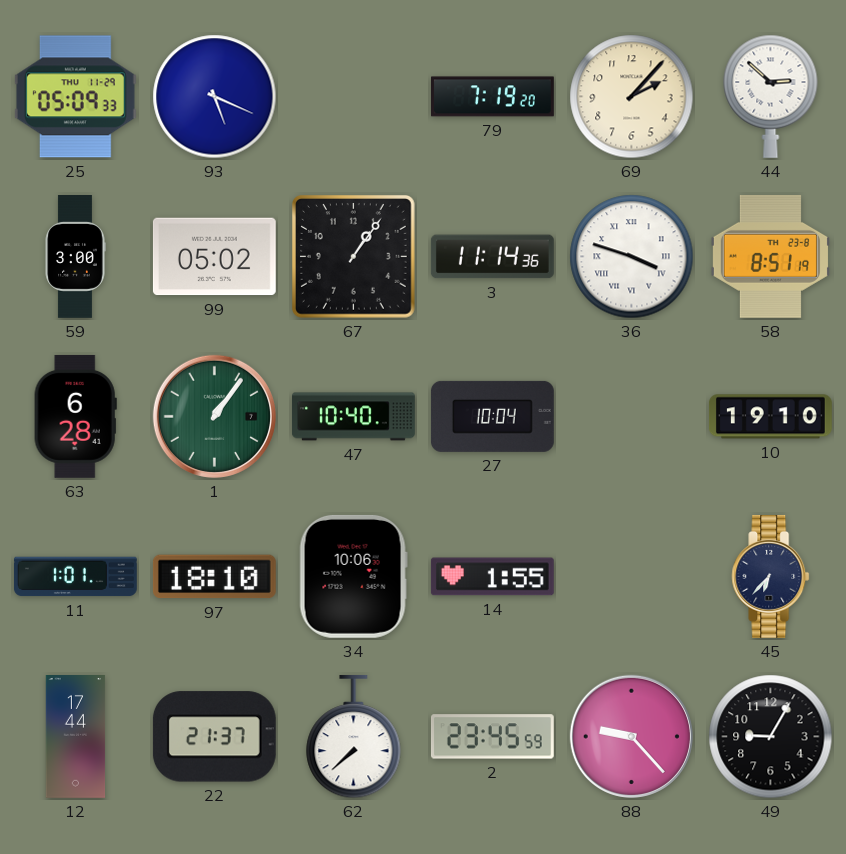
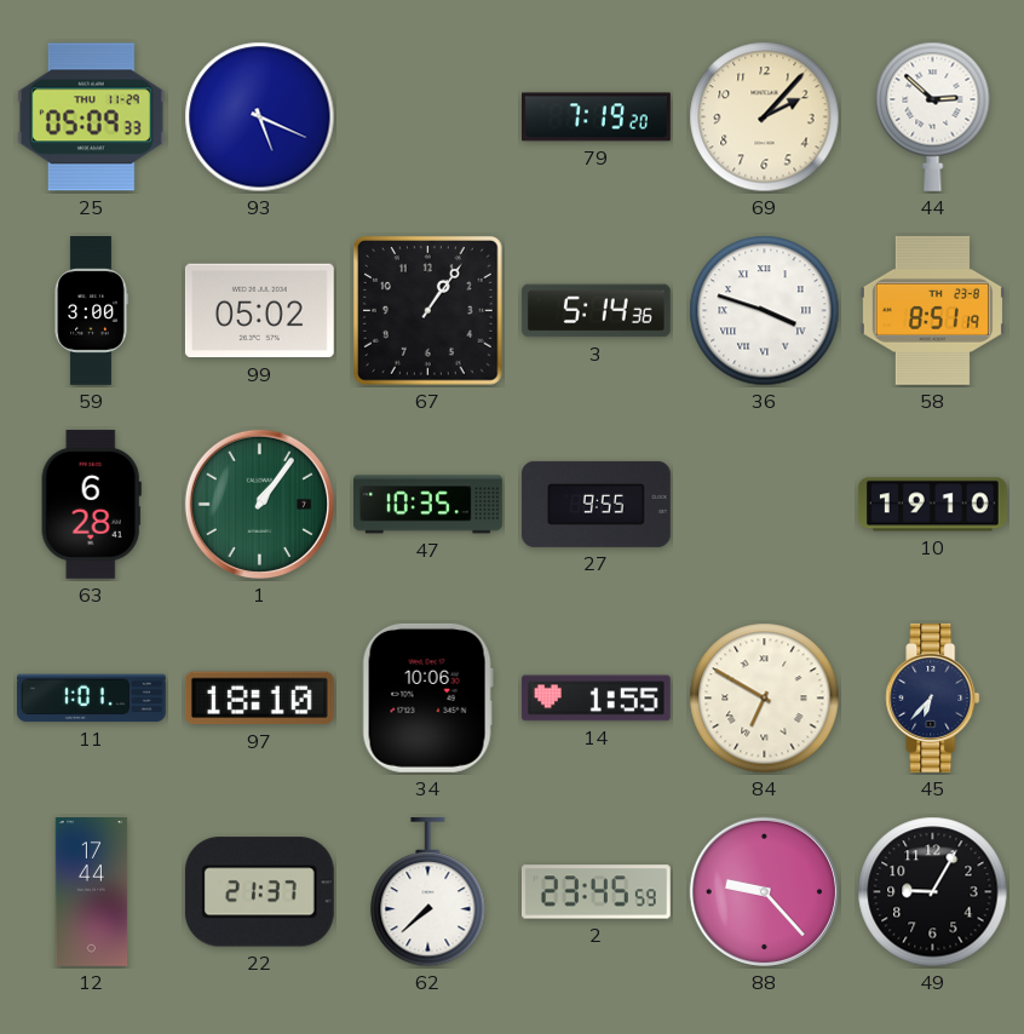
3: 11:14 -> 5:14
47: 10:40 -> 10:35
27: 10:04 -> 9:55
84: none -> 6:50
